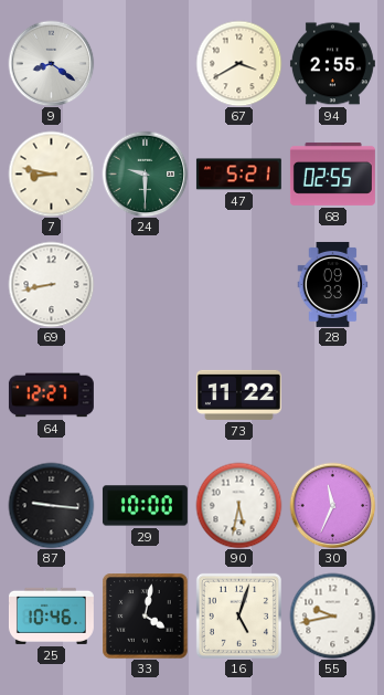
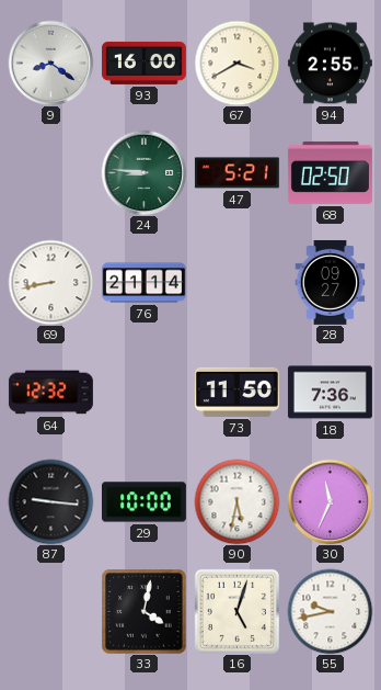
93: none -> 16:00
7: 8:47 -> none
24: 9:30 -> 8:46
68: 02:55 -> 02:50
76: none -> 21:14
28: 09:33 -> 09:27
64: 12:27 -> 12:32
73: 11:22 -> 11:50
18: none -> 7:36
25: 10:46 -> none
